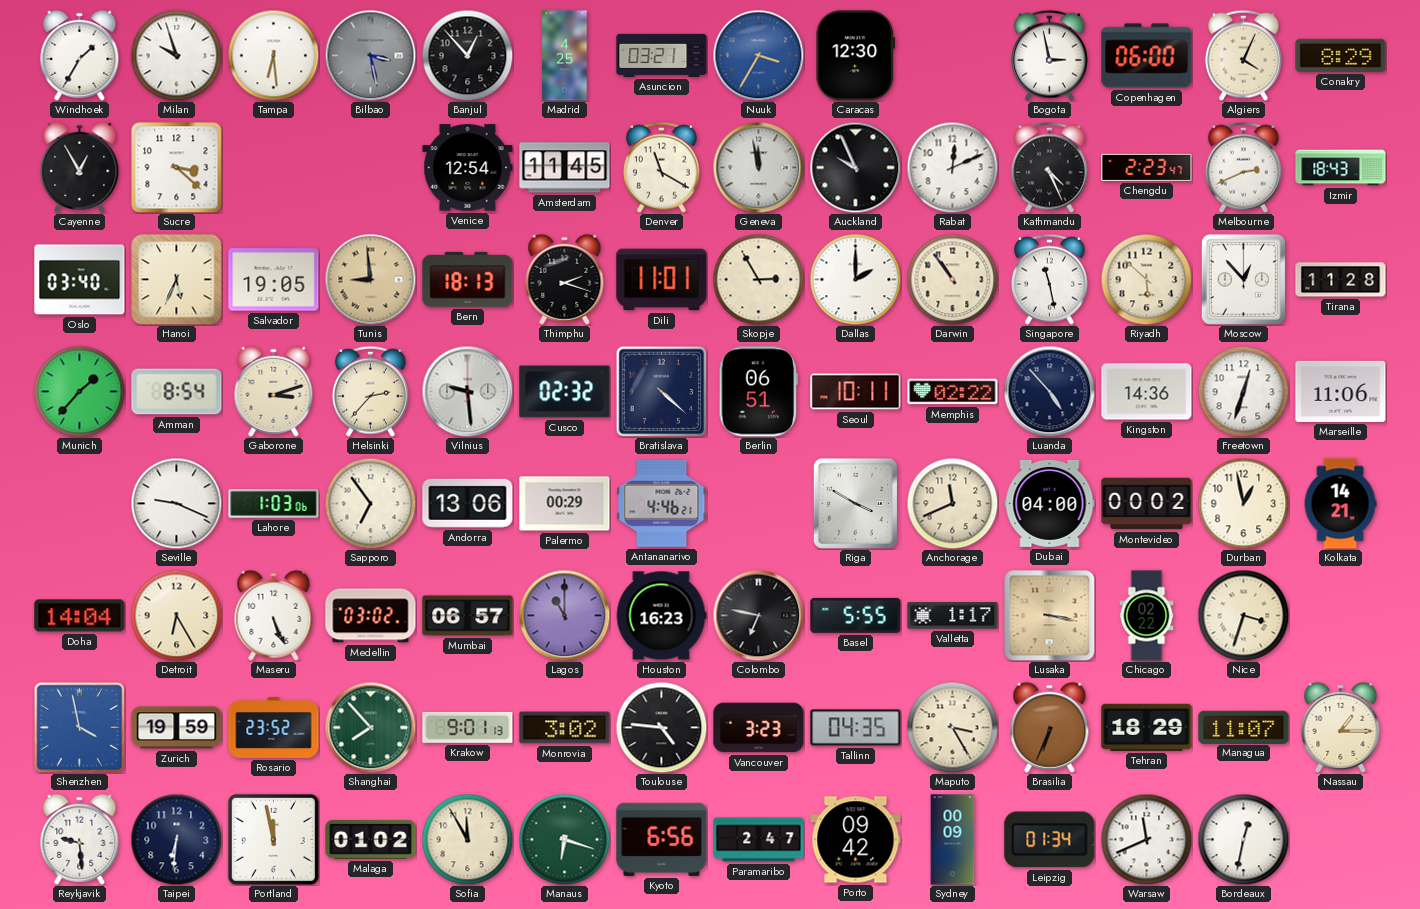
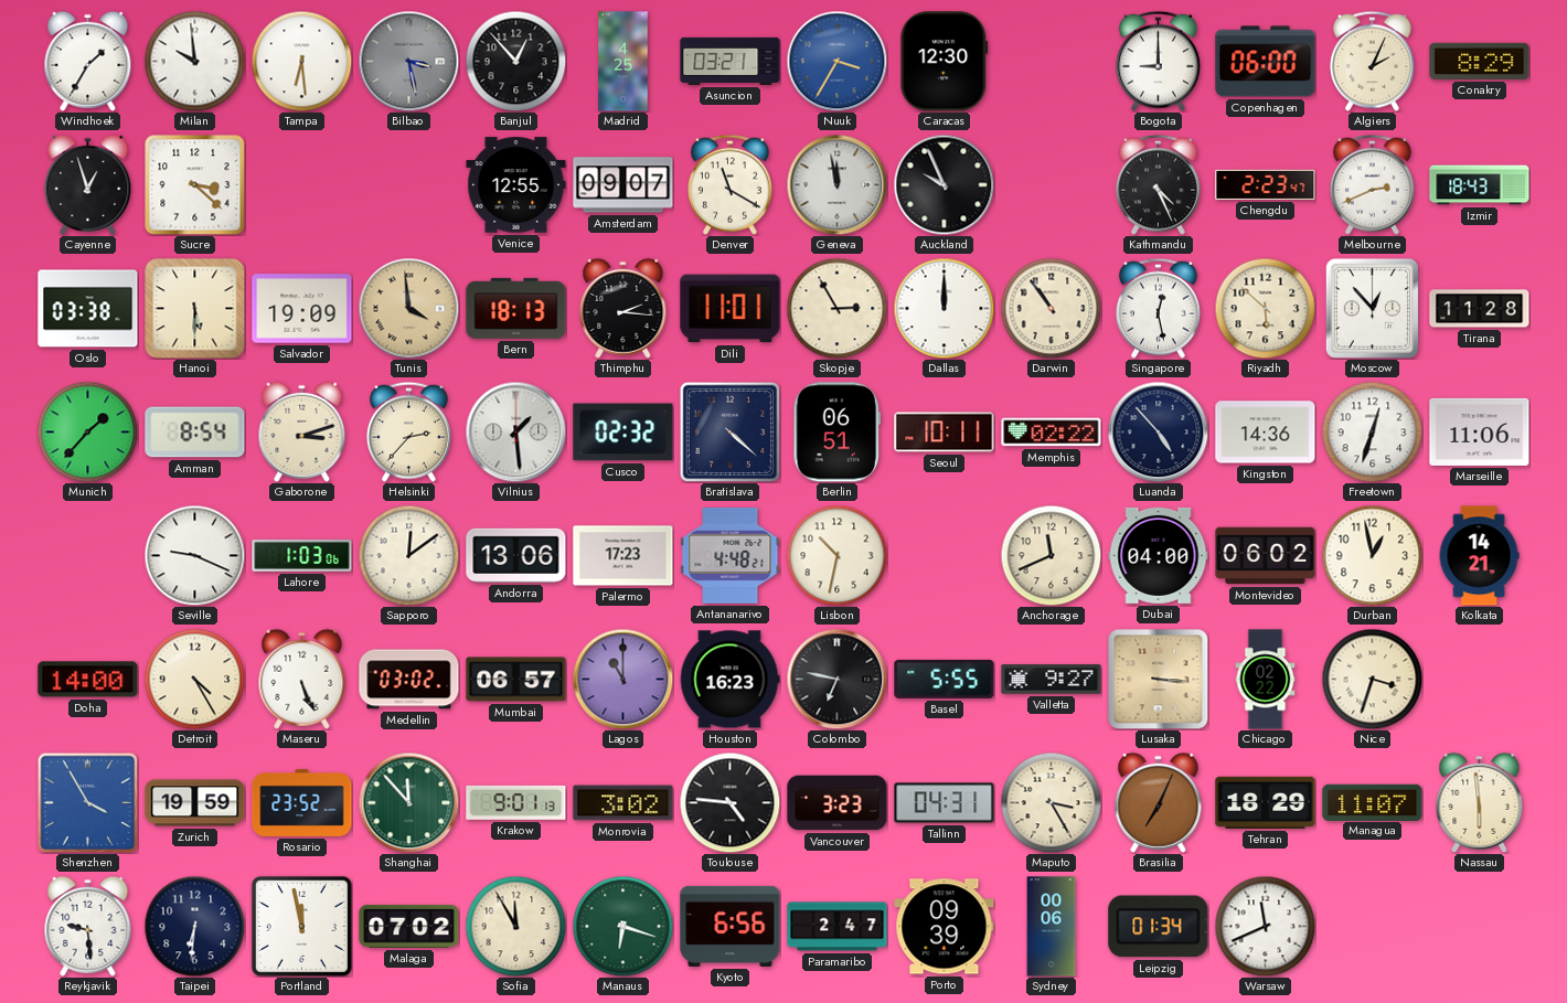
Milan: 9:57 -> 9:59
Bogota: 2:58 -> 9:00
Algiers: 4:04 -> 2:04
Cayenne: 12:55 -> 12:57
Venice: 12:54 -> 12:55
Amsterdam: 11:45 -> 09:07
Rabat: 12:11 -> none
Oslo: 03:40 -> 03:38
Hanoi: 5:34 -> 5:30
Salvador: 19:05 -> 19:09
Tunis: 8:59 -> 3:59
Thimphu: 2:18 -> 2:16
Dallas: 2:00 -> 12:00
Singapore: 11:28 -> 12:28
Vilnius: 9:29 -> 1:29
Sapporo: 6:54 -> 12:09
Palermo: 00:29 -> 17:23
Antananarivo: 4:46 -> 4:48
Lisbon: none -> 10:32
Riga: 3:50 -> none
Montevideo: 00:02 -> 06:02
Doha: 14:04 -> 14:00
Detroit: 6:25 -> 4:25
Valletta: 1:17 -> 9:27
Lusaka: 3:17 -> 3:16
Shenzhen: 3:58 -> 3:55
Shanghai: 7:53 -> 11:53
Tallinn: 04:35 -> 04:31
Brasilia: 6:34 -> 7:04
Nassau: 1:15 -> 5:59
Malaga: 01:02 -> 07:02
Porto: 09:42 -> 09:39
Sydney: 00:09 -> 00:06
Bordeaux: 12:32 -> none
